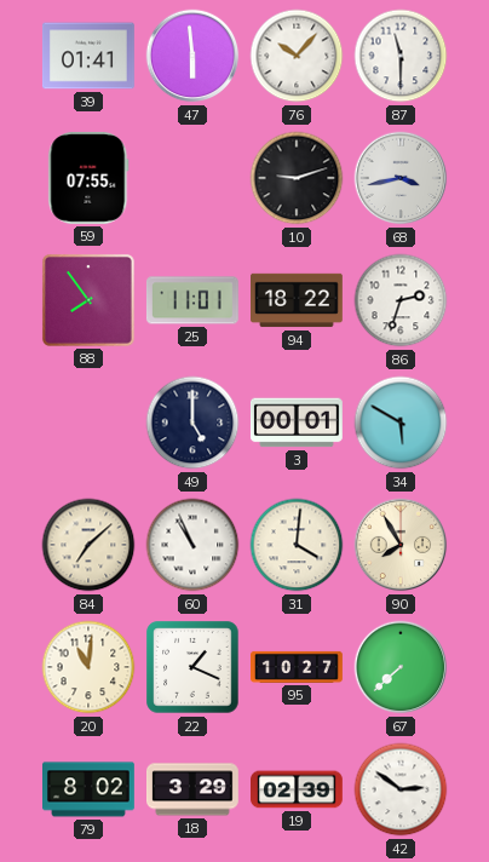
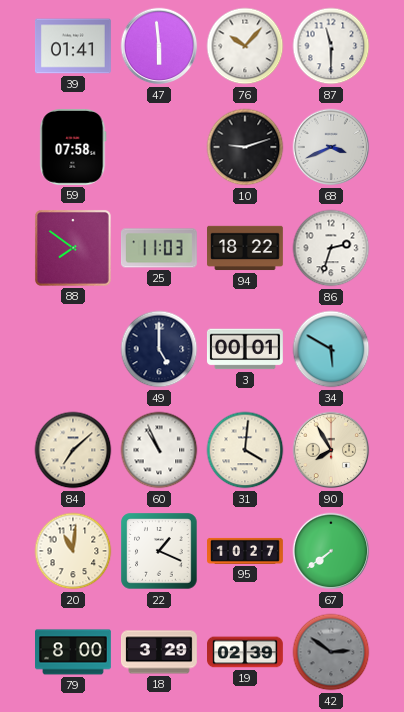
59: 07:55 -> 07:58
68: 3:43 -> 3:41
88: 7:54 -> 7:51
25: 11:01 -> 11:03
67: 7:38 -> 7:39
79: 8:02 -> 8:00
42 dial: white -> grey
